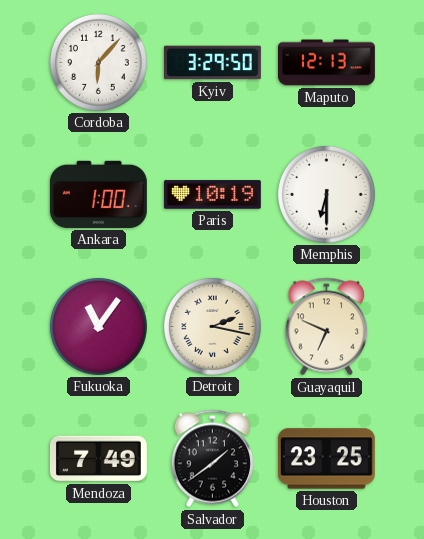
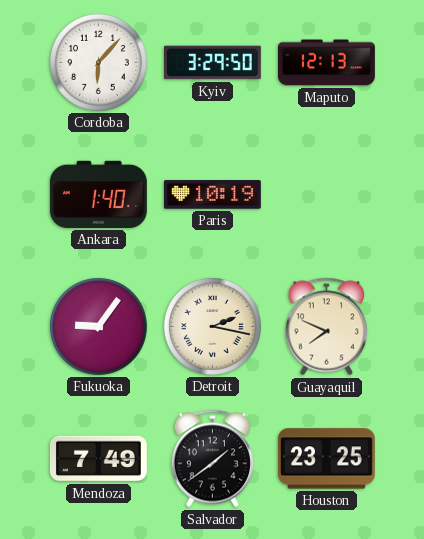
Ankara: 1:00 -> 1:40
Memphis: 6:30 -> none
Fukuoka: 11:06 -> 9:06
Guayaquil: 6:49 -> 7:49
